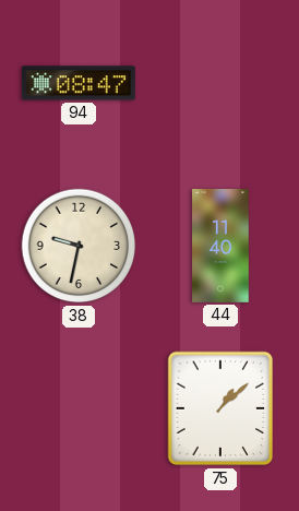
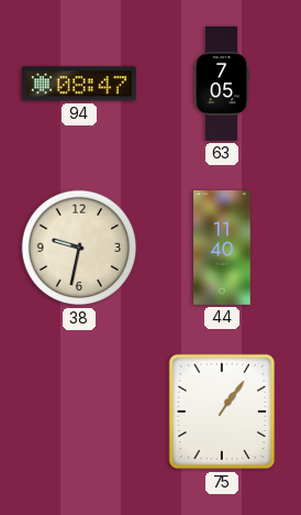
63: none -> 7:05
75: 1:08 -> 1:06
